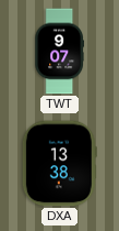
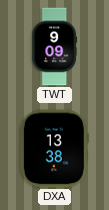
TWT: 9:07 -> 9:09
